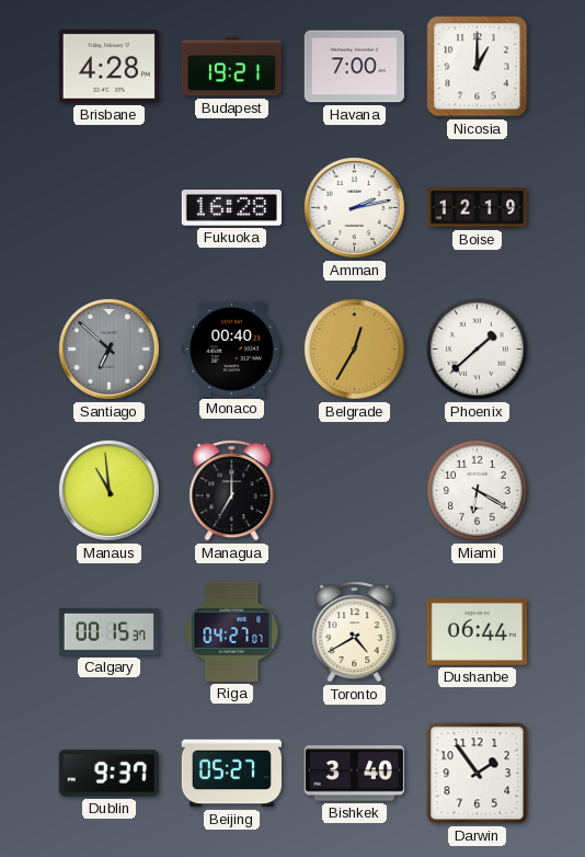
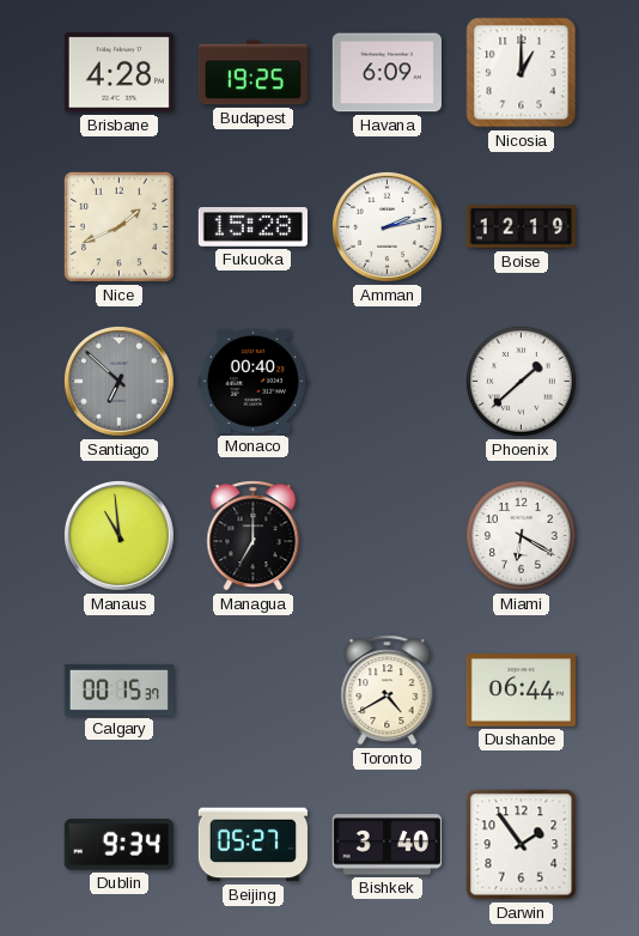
Budapest: 19:21 -> 19:25
Havana: 7:00 -> 6:09
Nice: none -> 1:41
Fukuoka: 16:28 -> 15:28
Belgrade: 12:35 -> none
Riga: 04:27 -> none
Dublin: 9:37 -> 9:34
